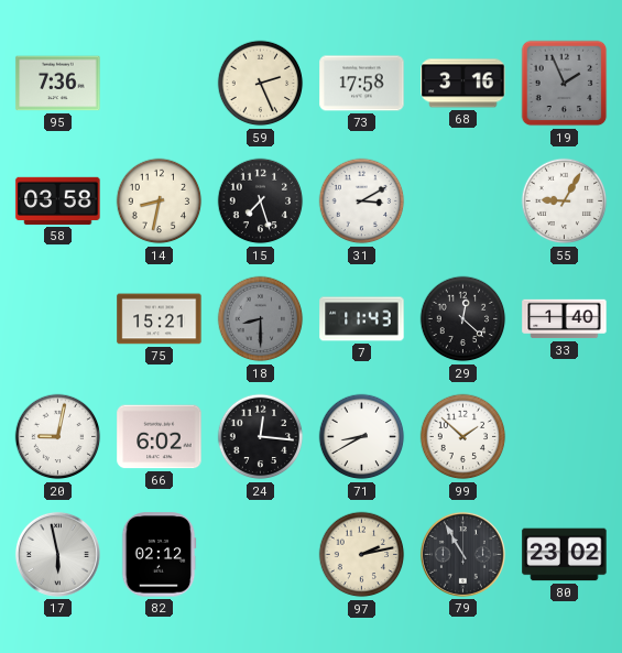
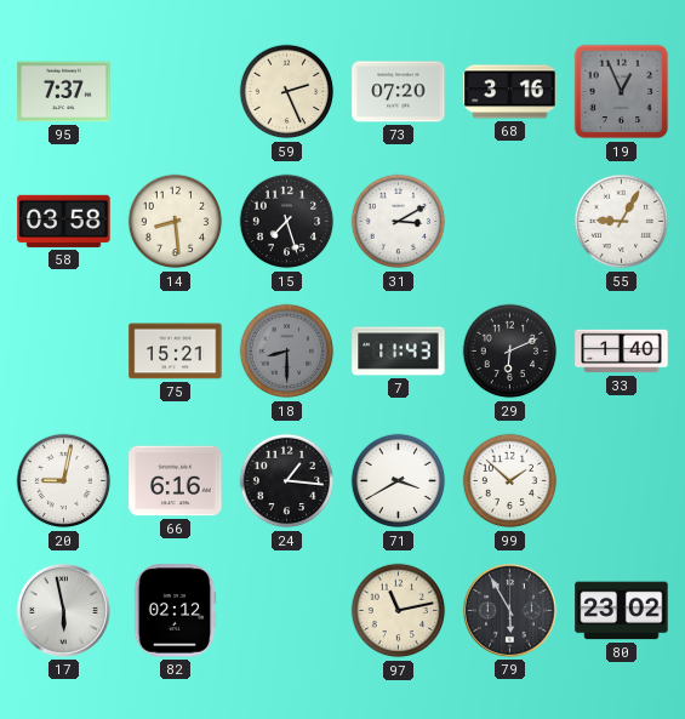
95: 7:36 -> 7:37
73: 17:58 -> 07:20
19: 1:56 -> 12:56
14: 8:32 -> 8:29
29: 12:22 -> 6:11
66: 6:02 -> 6:16
24: 12:16 -> 1:16
71: 8:40 -> 3:40
97: 2:13 -> 11:13
79: 10:55 -> 5:55
